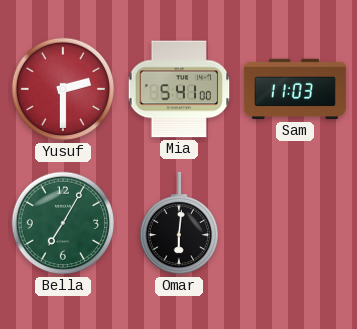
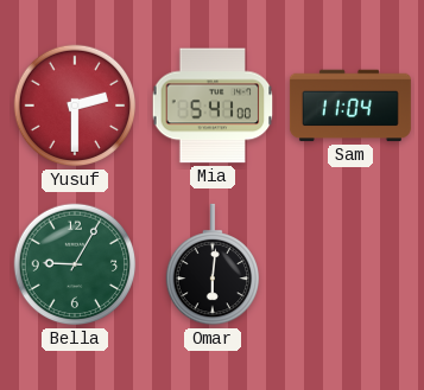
Sam: 11:03 -> 11:04
Bella: 7:05 -> 9:05
